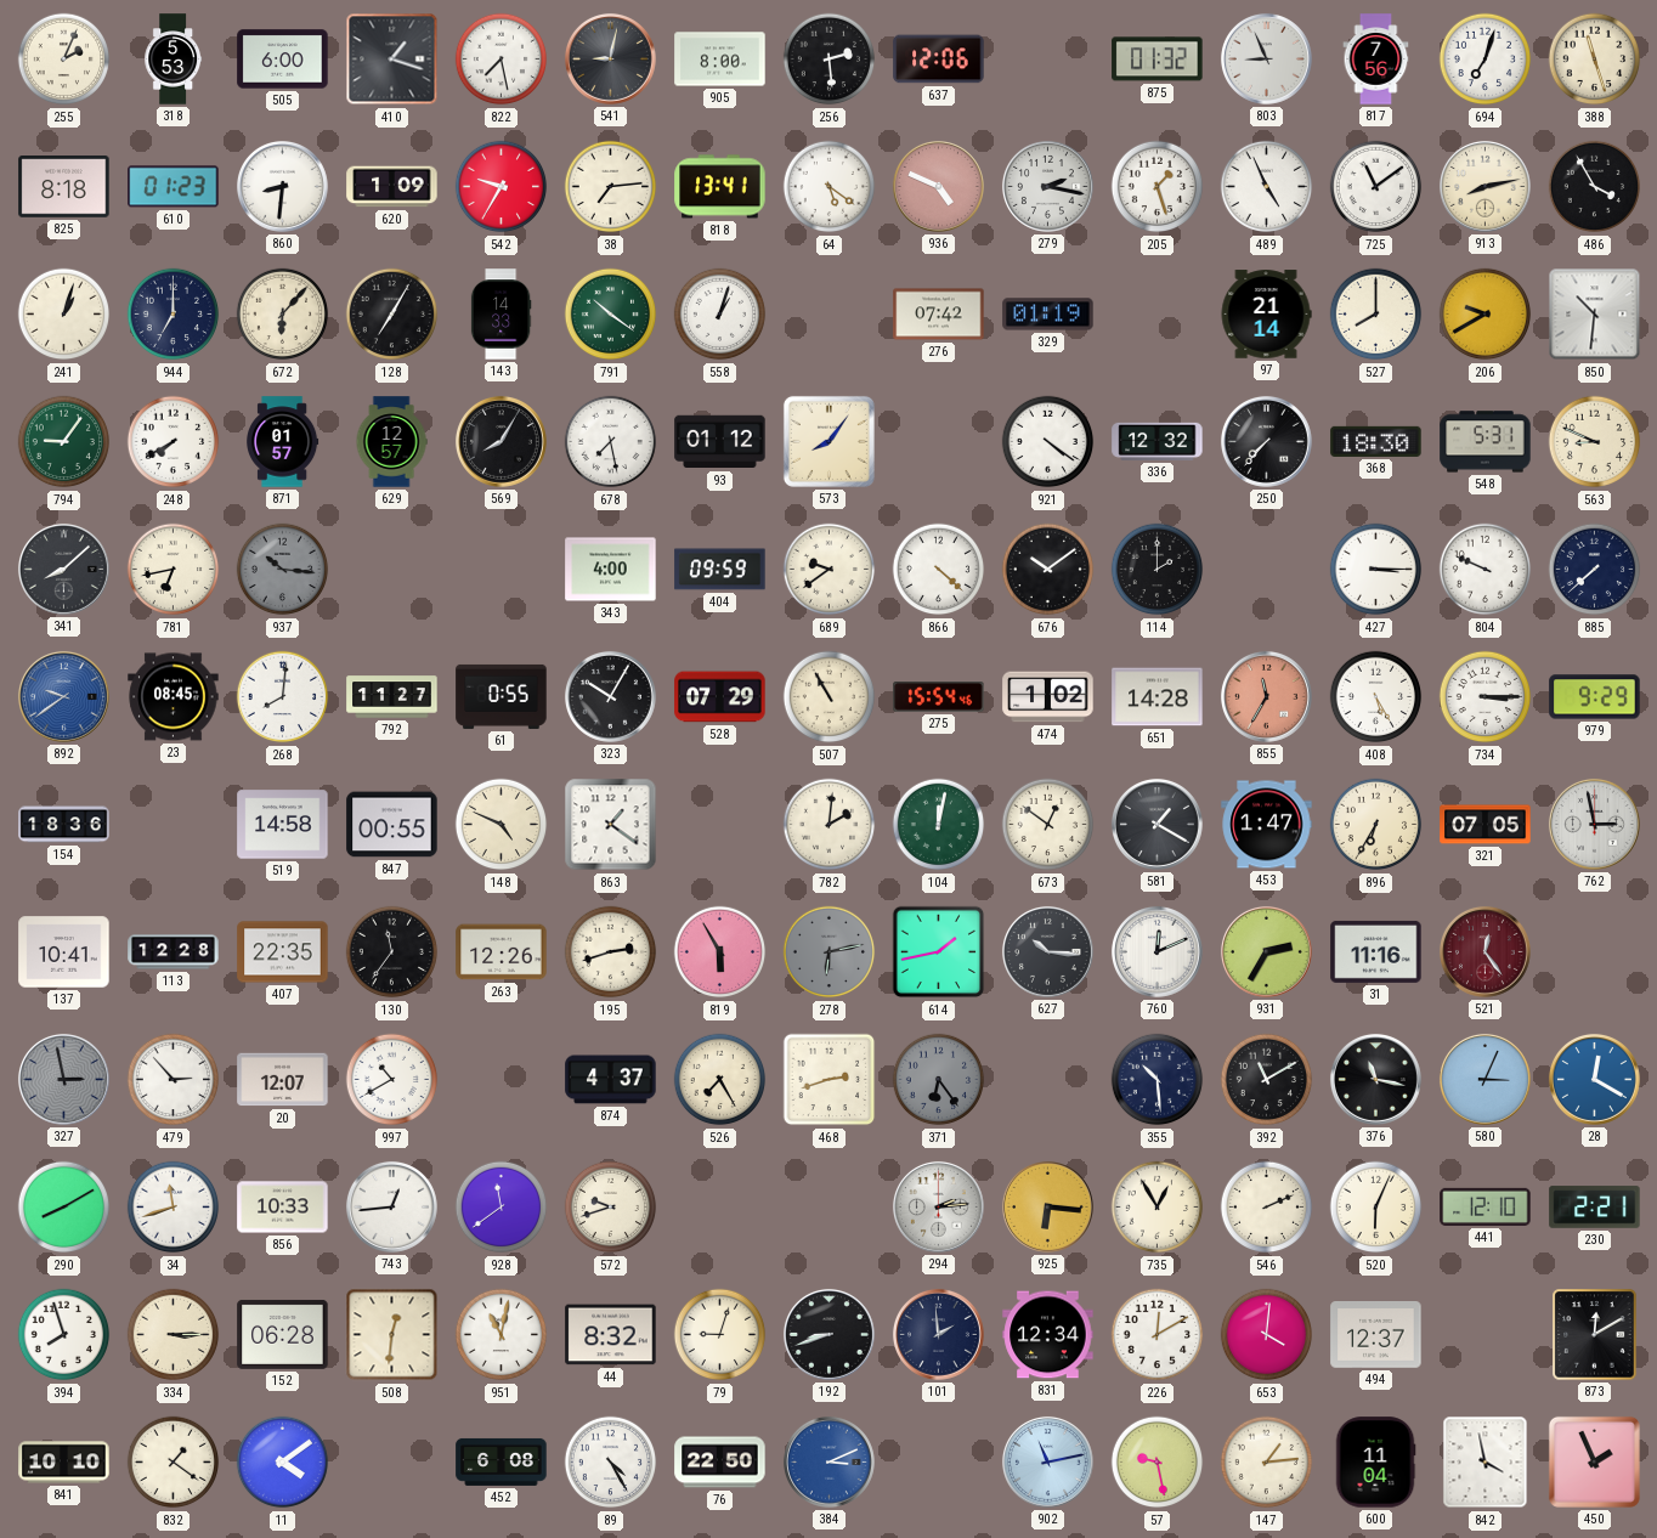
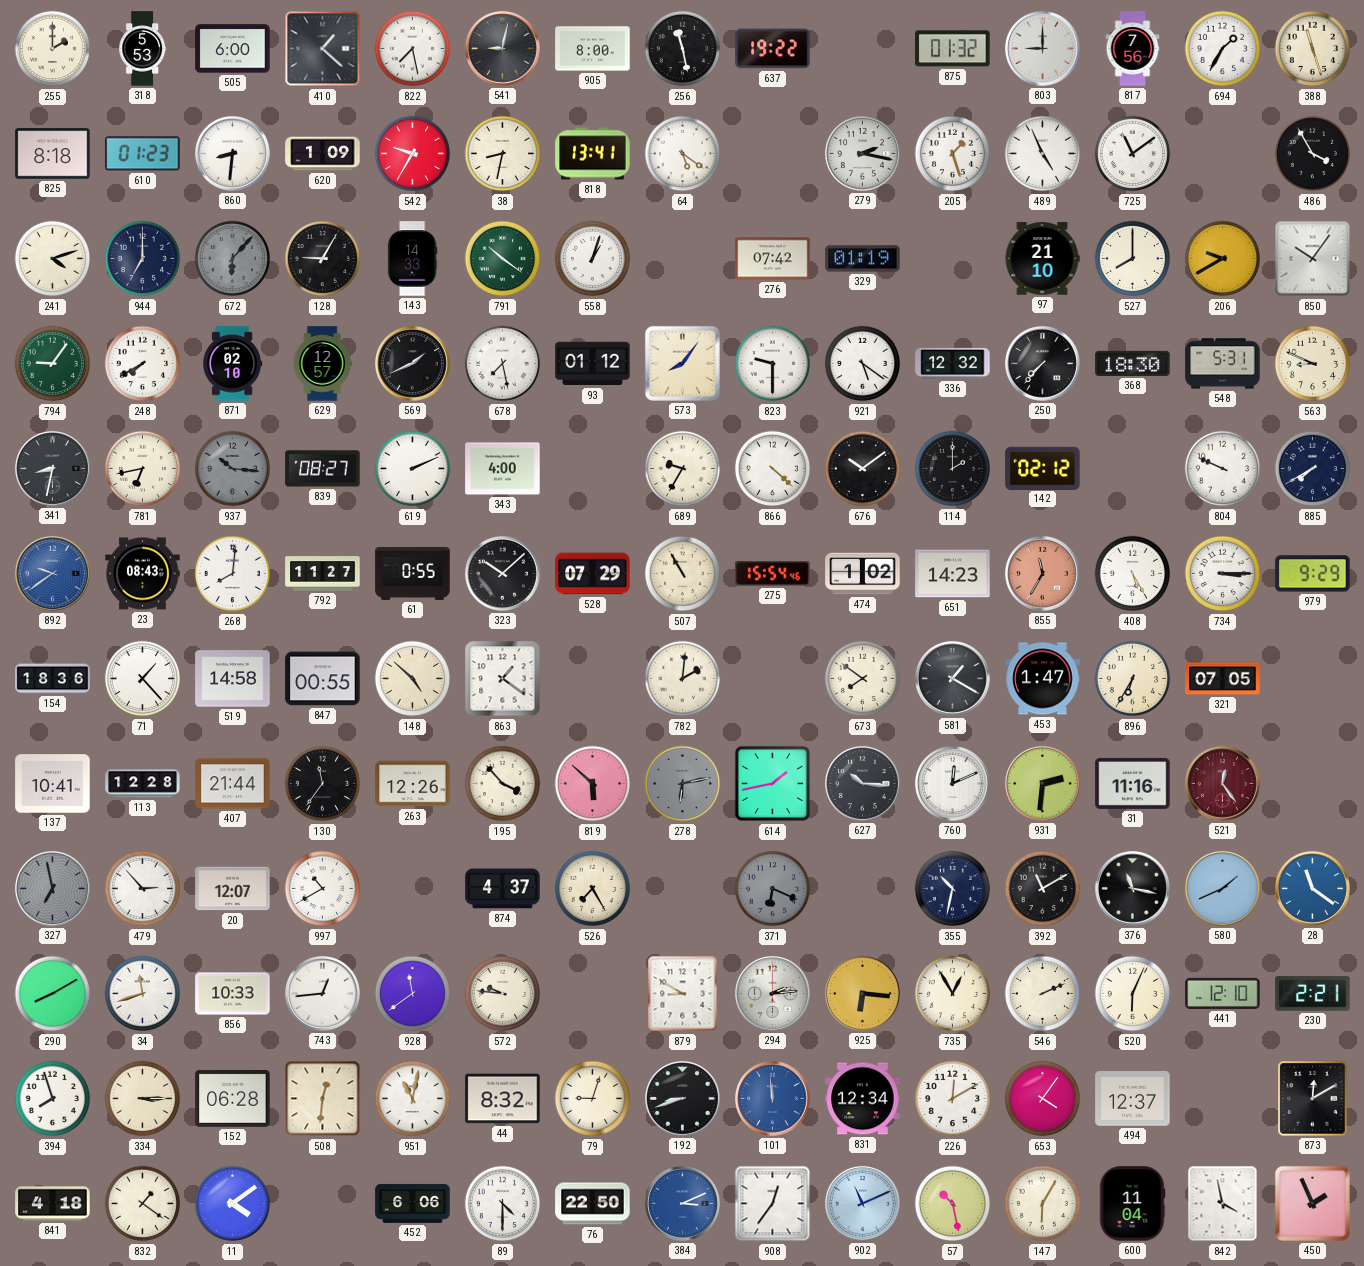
255: 2:04 -> 2:00
410: 1:18 -> 1:22
256: 2:29 -> 11:28
637: 12:06 -> 19:22
803: 8:56 -> 9:00
694: 7:03 -> 1:35
38: 7:14 -> 8:32
936: 4:49 -> none
913: 8:13 -> none
241: 1:03 -> 4:12
672 dial: cream -> grey
128: 7:05 -> 9:05
97: 21:14 -> 21:10
850: 10:31 -> 10:06
871: 01:57 -> 02:10
569: 8:05 -> 1:41
823: none -> 9:30
921: 4:21 -> 5:21
341: 8:08 -> 8:32
839: none -> 08:27
619: none -> 2:11
404: 09:59 -> none
689: 9:39 -> 9:35
142: none -> 02:12
427: 3:15 -> none
885: 7:38 -> 7:40
23: 08:45 -> 08:43
323: 10:05 -> 10:08
651: 14:28 -> 14:23
71: none -> 1:23
148: 4:49 -> 4:52
104: 12:02 -> none
673: 12:51 -> 7:51
762: 2:58 -> none
407: 22:35 -> 21:44
195: 2:42 -> 3:53
819: 5:55 -> 5:52
931: 2:35 -> 2:31
327: 2:58 -> 6:58
468: 2:42 -> none
371: 6:24 -> 6:19
355: 10:29 -> 10:32
580: 3:04 -> 1:41
28: 12:20 -> 11:21
572: 9:42 -> 9:46
879: none -> 8:50
101: 1:59 -> 11:59
101 dial: navy -> blue
653: 4:01 -> 4:06
841: 10:10 -> 4:18
452: 6:08 -> 6:06
89: 4:25 -> 4:30
908: none -> 12:36
902: 11:13 -> 11:11
57: 9:28 -> 10:28
147: 1:14 -> 6:05
